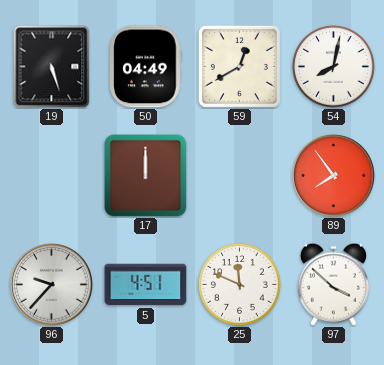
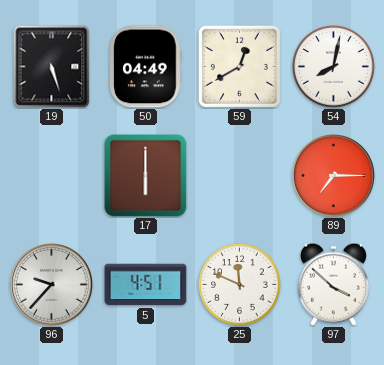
17: 12:00 -> 6:00
89: 7:54 -> 7:15
